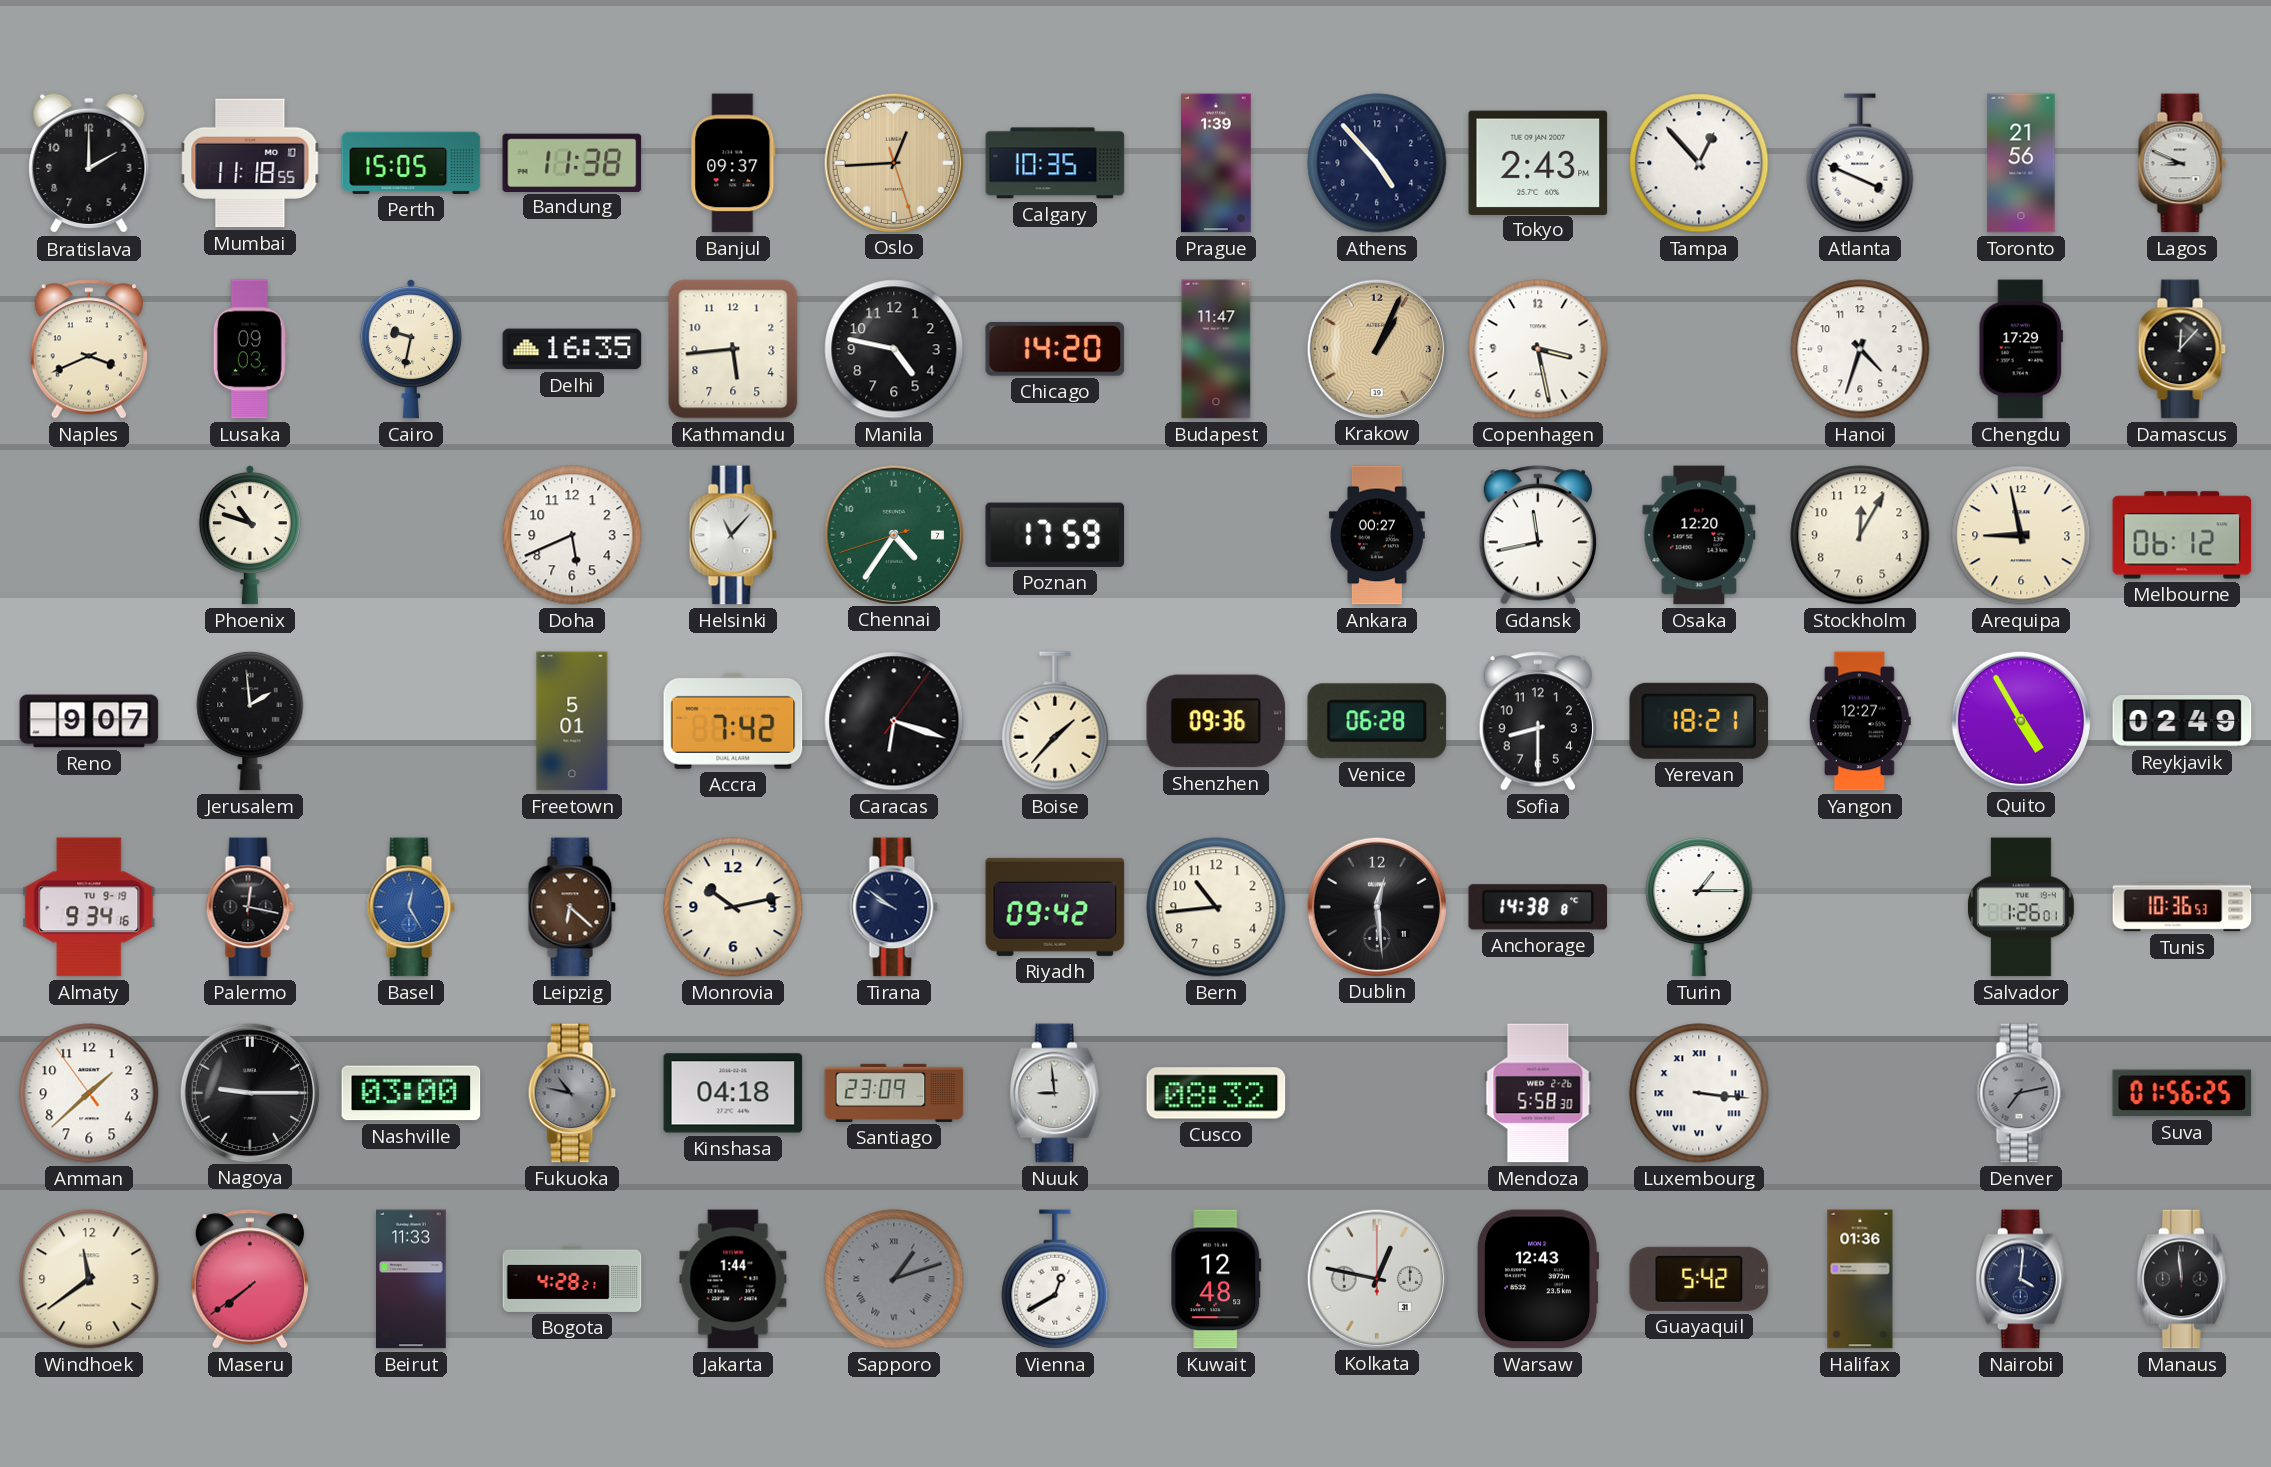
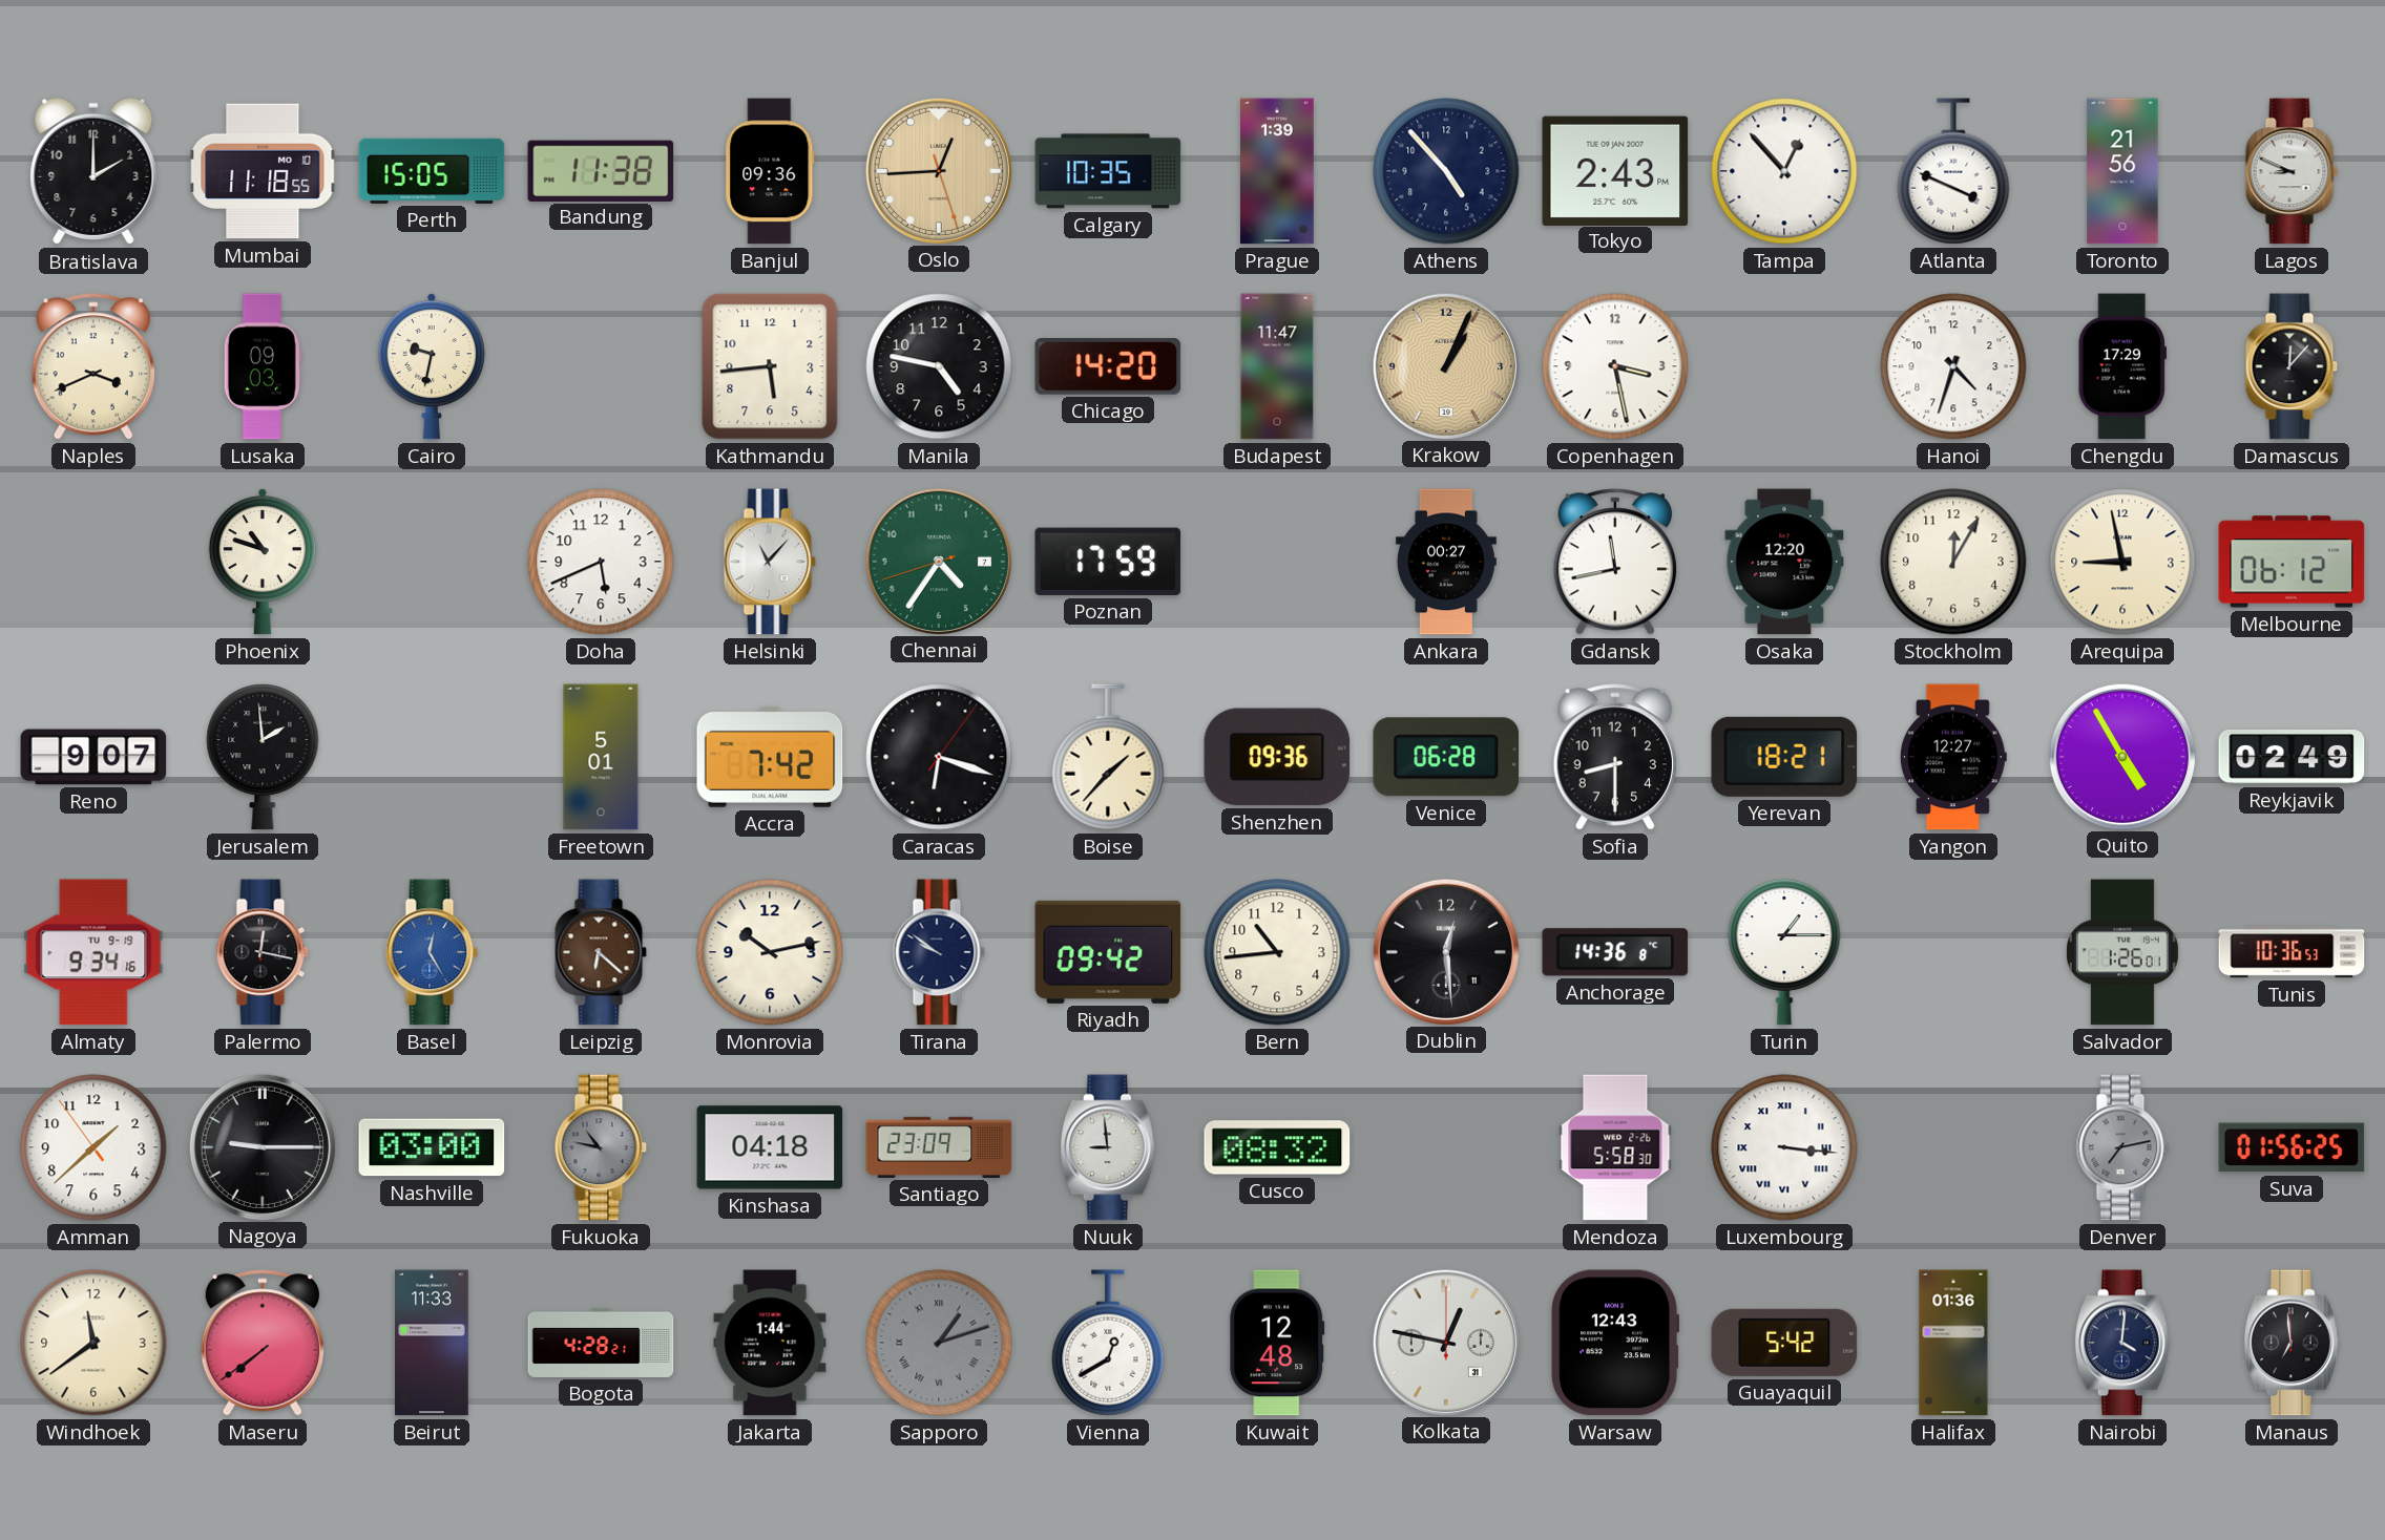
Banjul: 09:37 -> 09:36
Delhi: 16:35 -> none
Anchorage: 14:38 -> 14:36
Manaus: 11:59 -> 6:59
